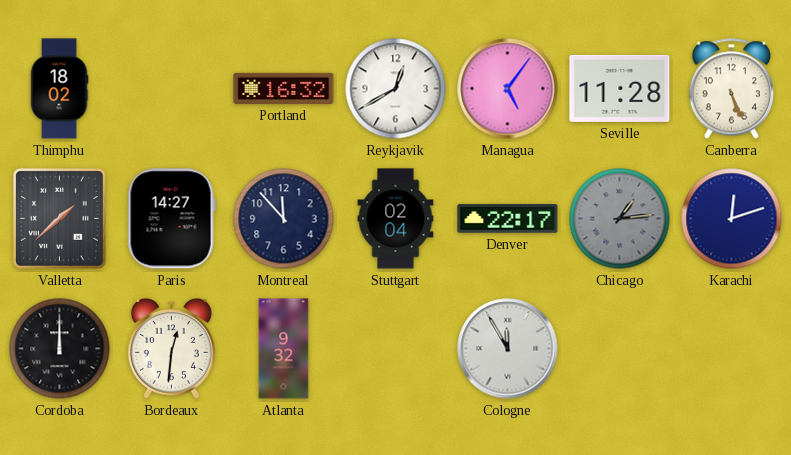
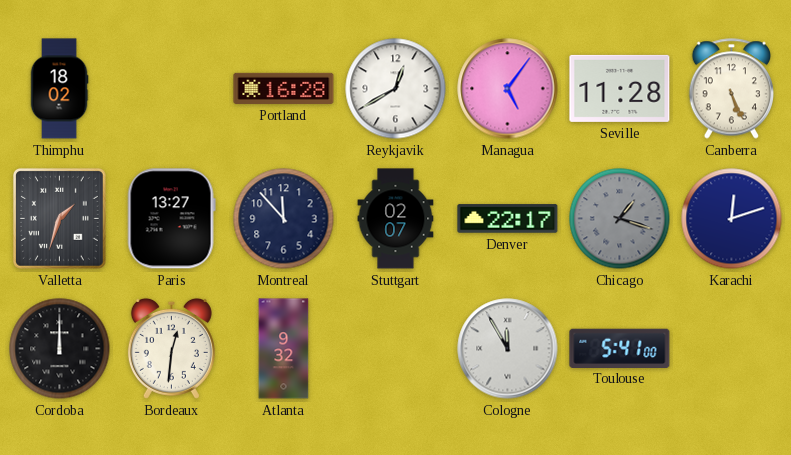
Portland: 16:32 -> 16:28
Valletta: 1:38 -> 1:33
Paris: 14:27 -> 13:27
Stuttgart: 02:04 -> 02:07
Chicago: 1:14 -> 1:18
Toulouse: none -> 5:41
